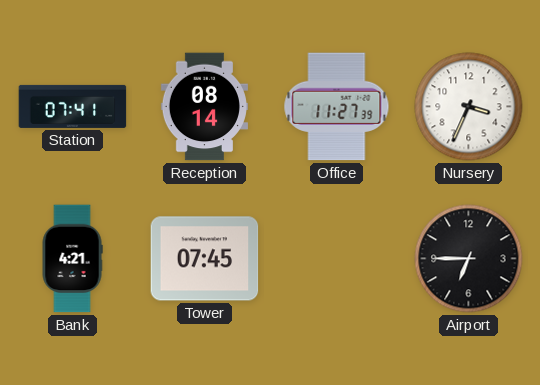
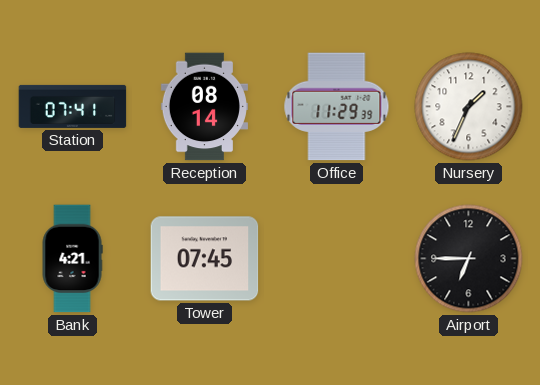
Office: 11:27 -> 11:29
Nursery: 3:34 -> 1:34
